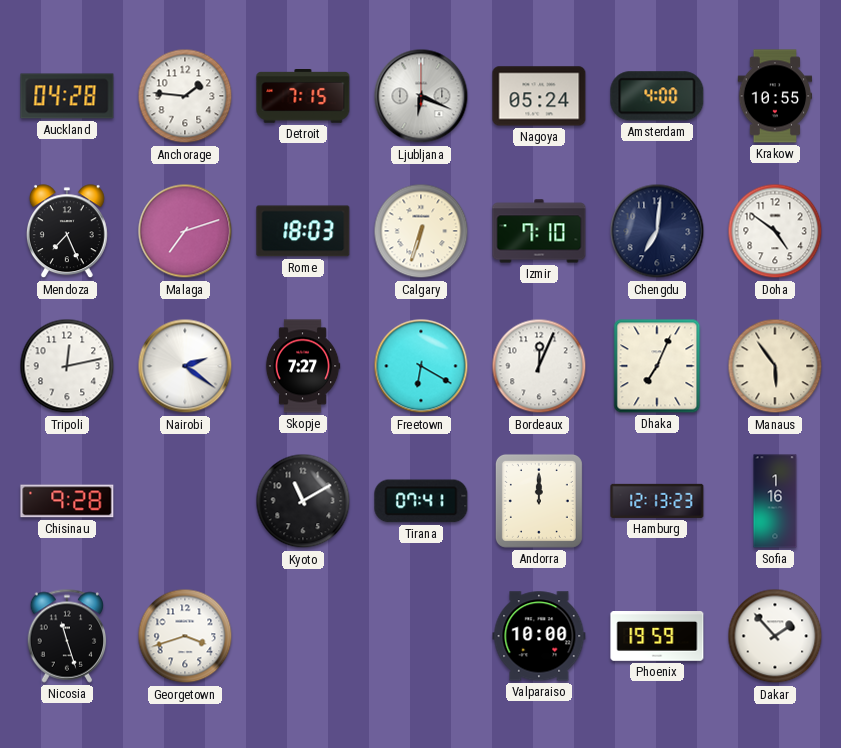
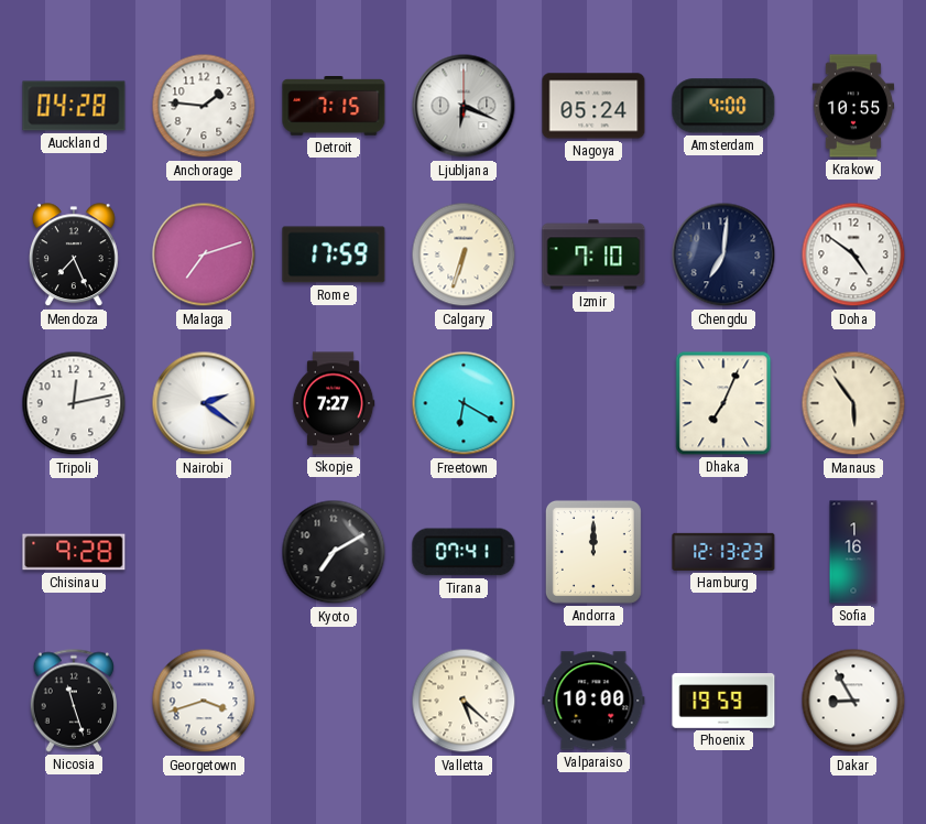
Rome: 18:03 -> 17:59
Bordeaux: 12:04 -> none
Kyoto: 11:10 -> 7:10
Valletta: none -> 5:22
Dakar: 1:53 -> 8:55
